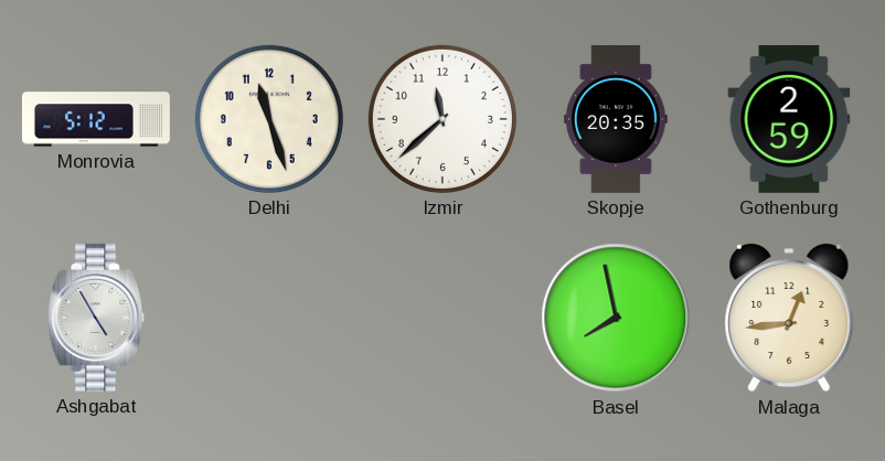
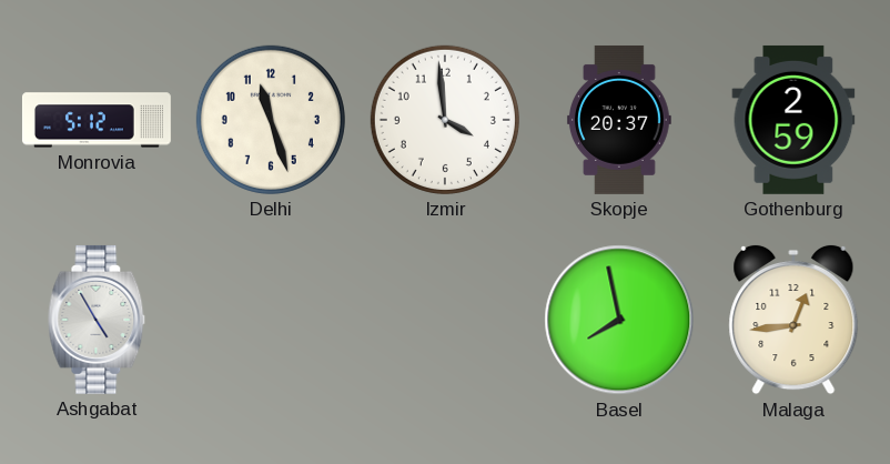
Izmir: 11:38 -> 3:59
Skopje: 20:35 -> 20:37
